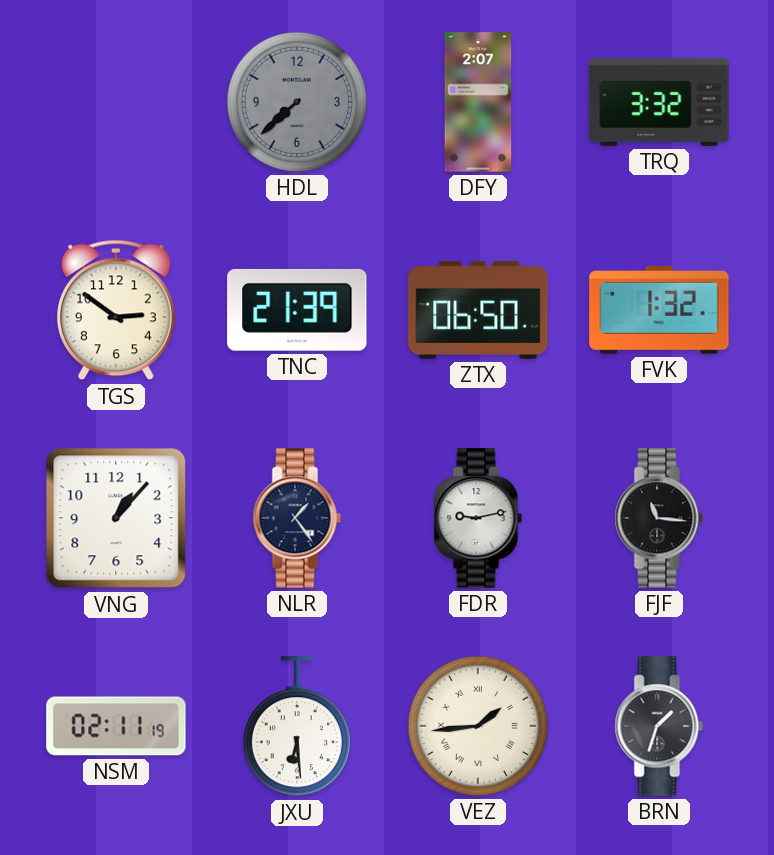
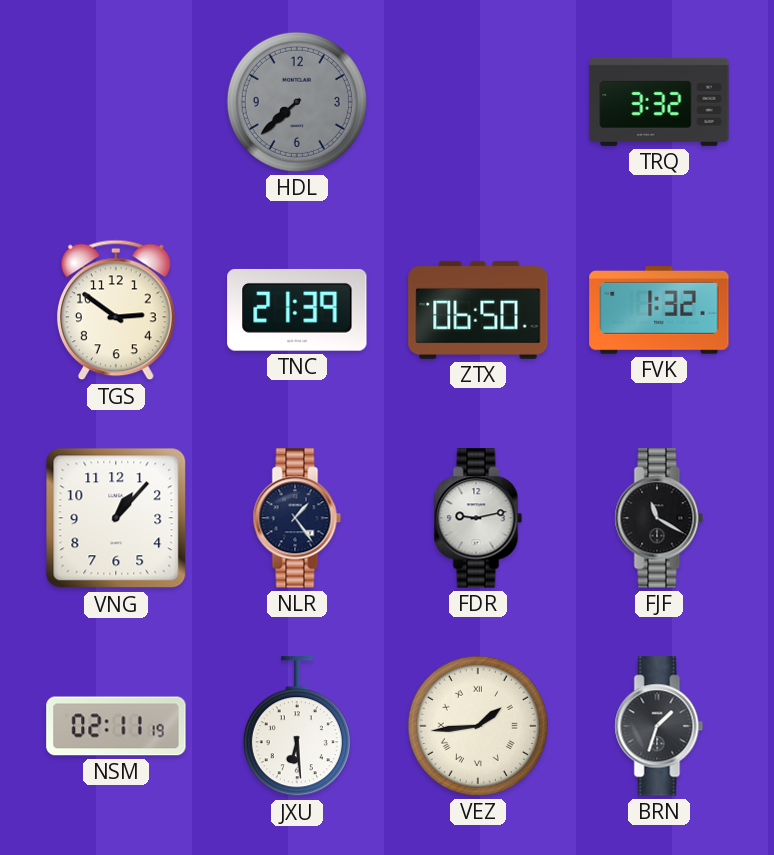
DFY: 2:07 -> none
FJF: 11:16 -> 11:20
